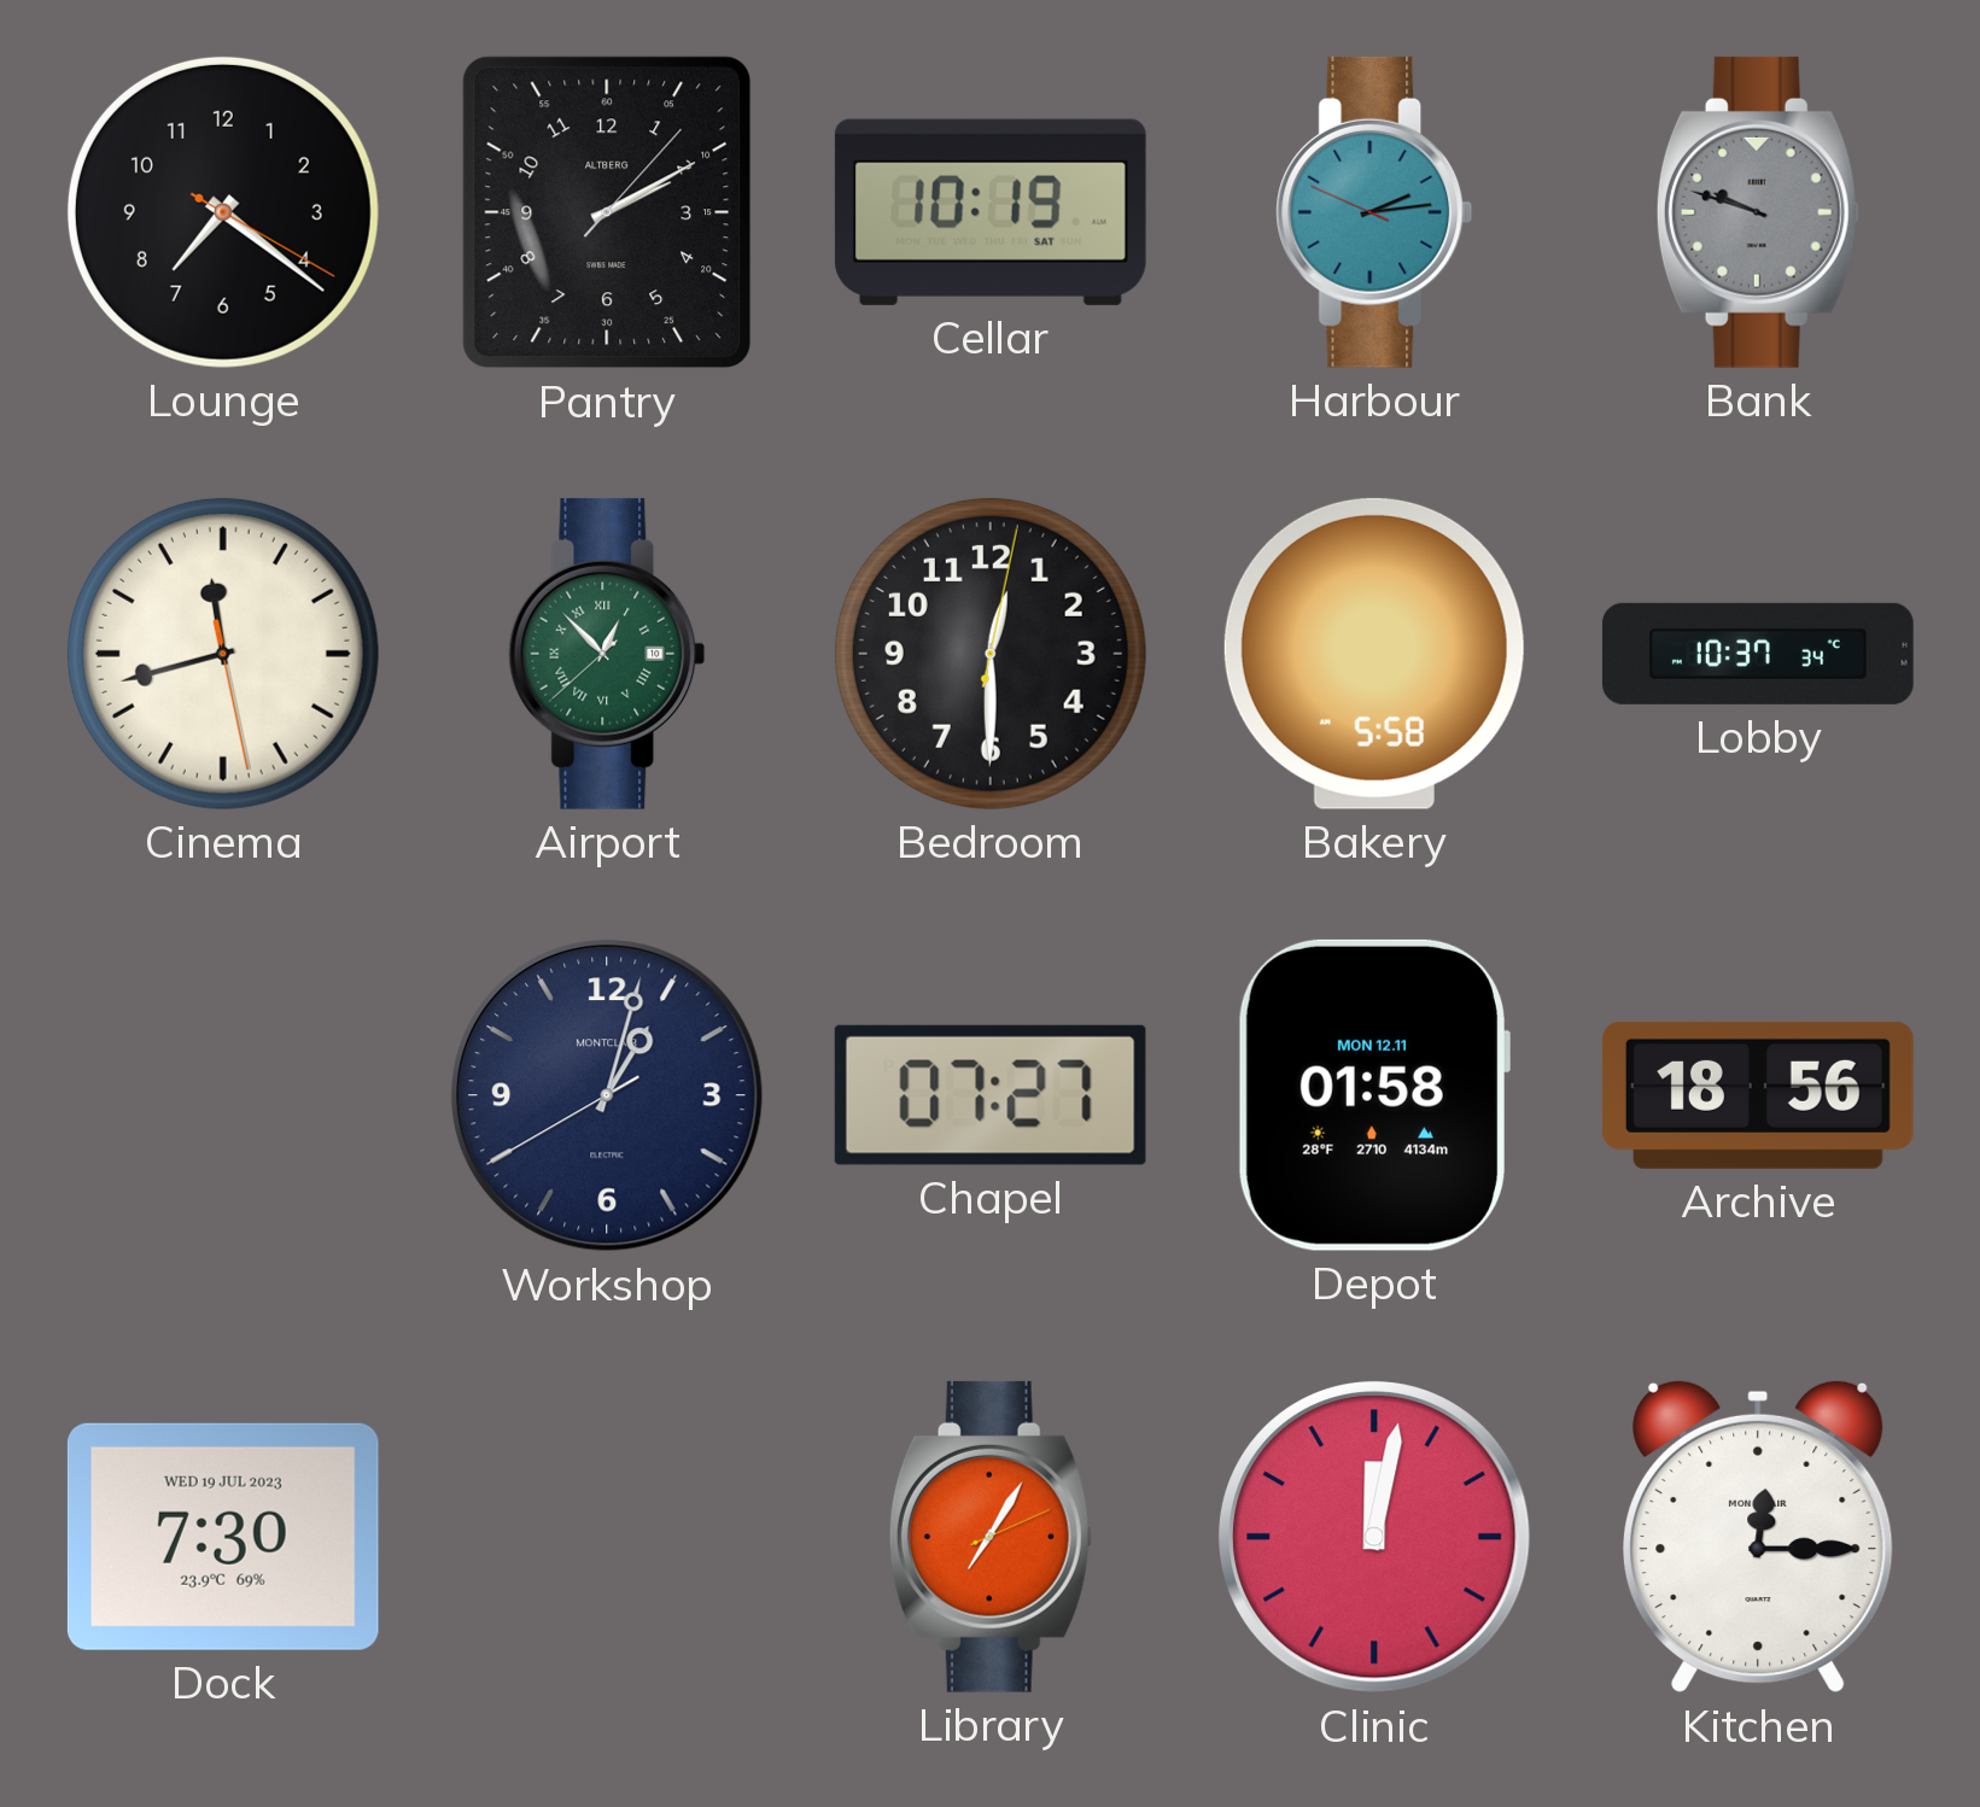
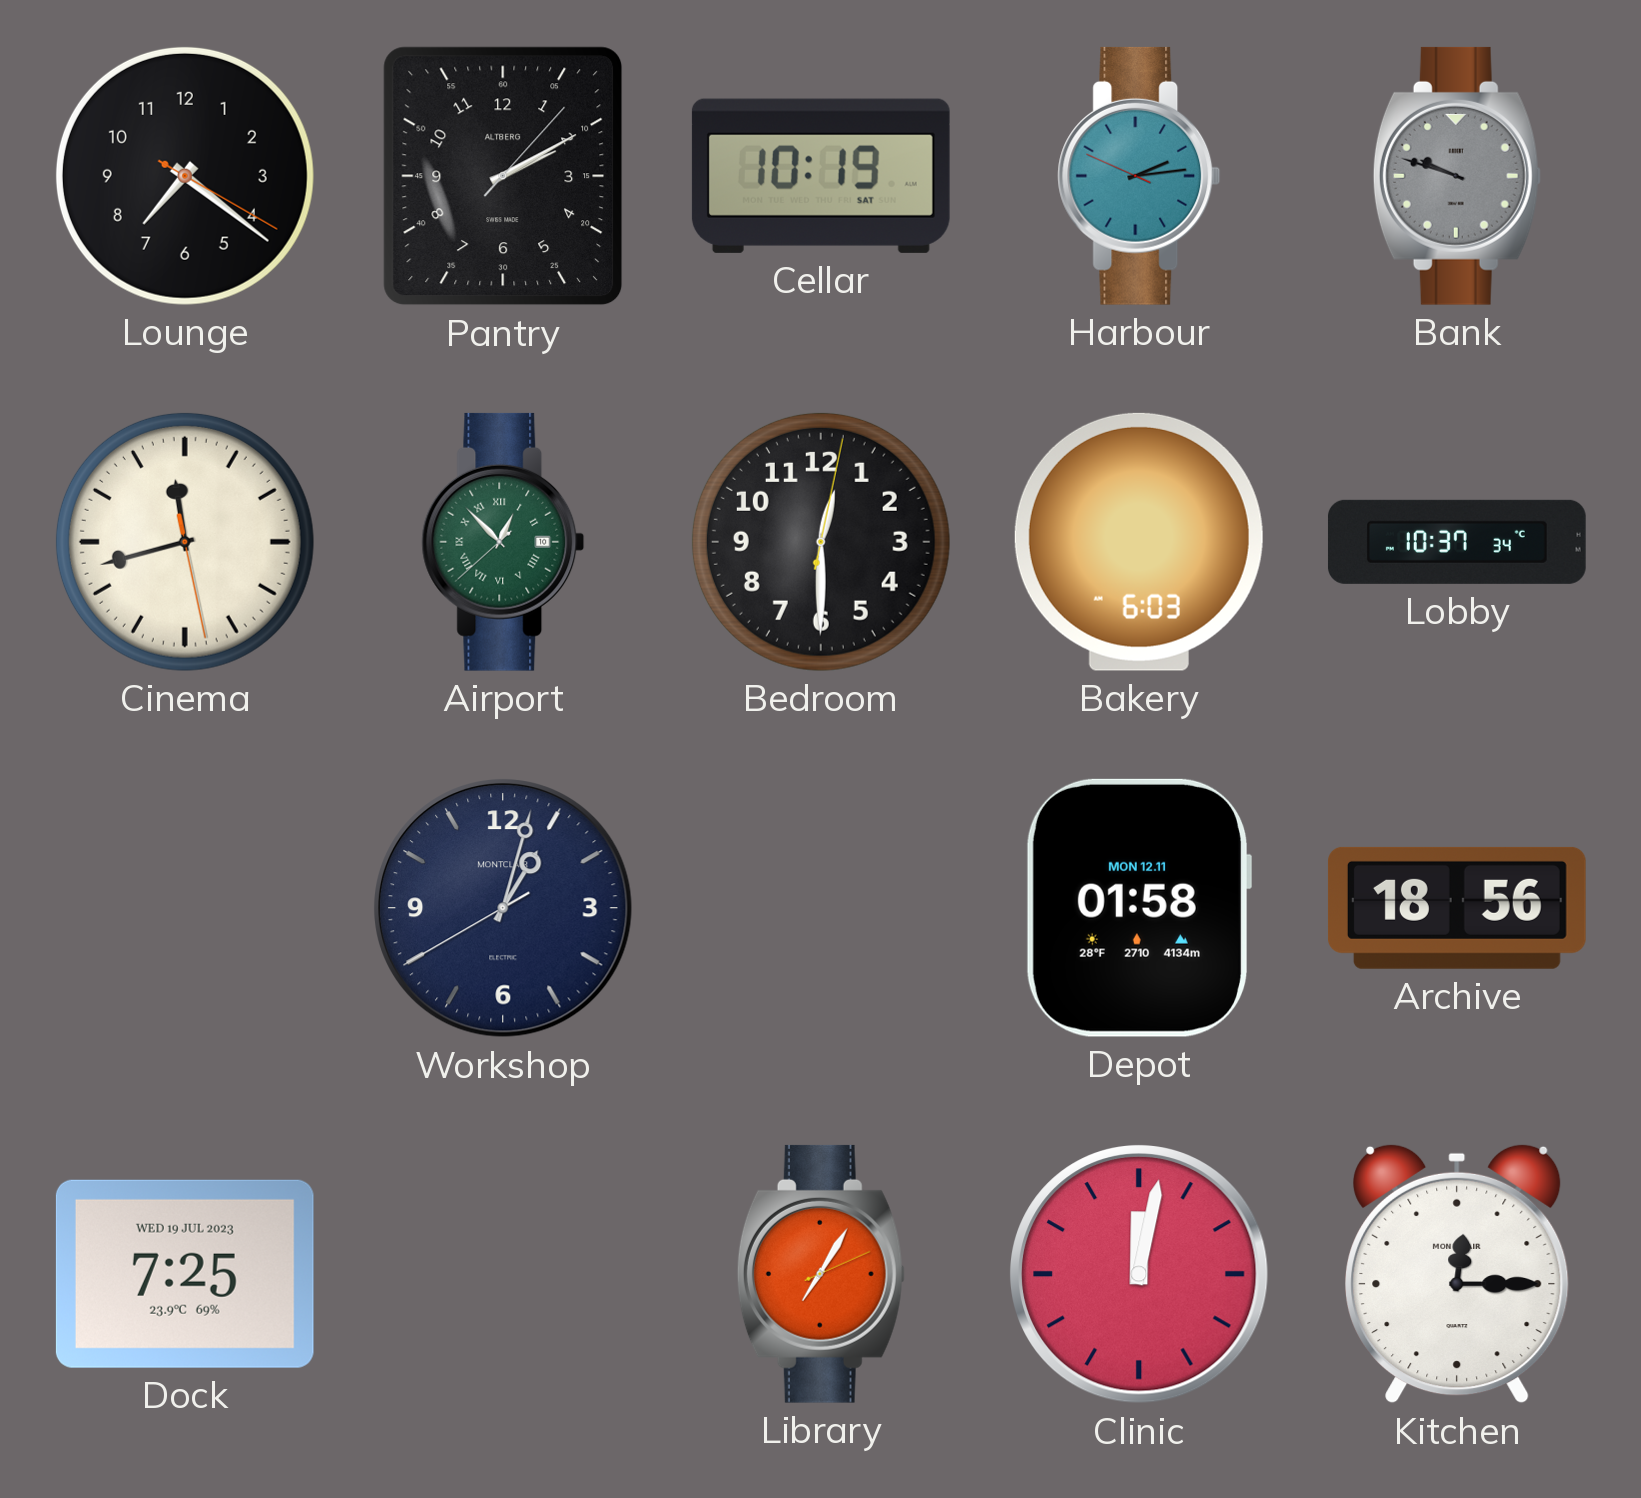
Bakery: 5:58 -> 6:03
Chapel: 07:27 -> none
Dock: 7:30 -> 7:25
